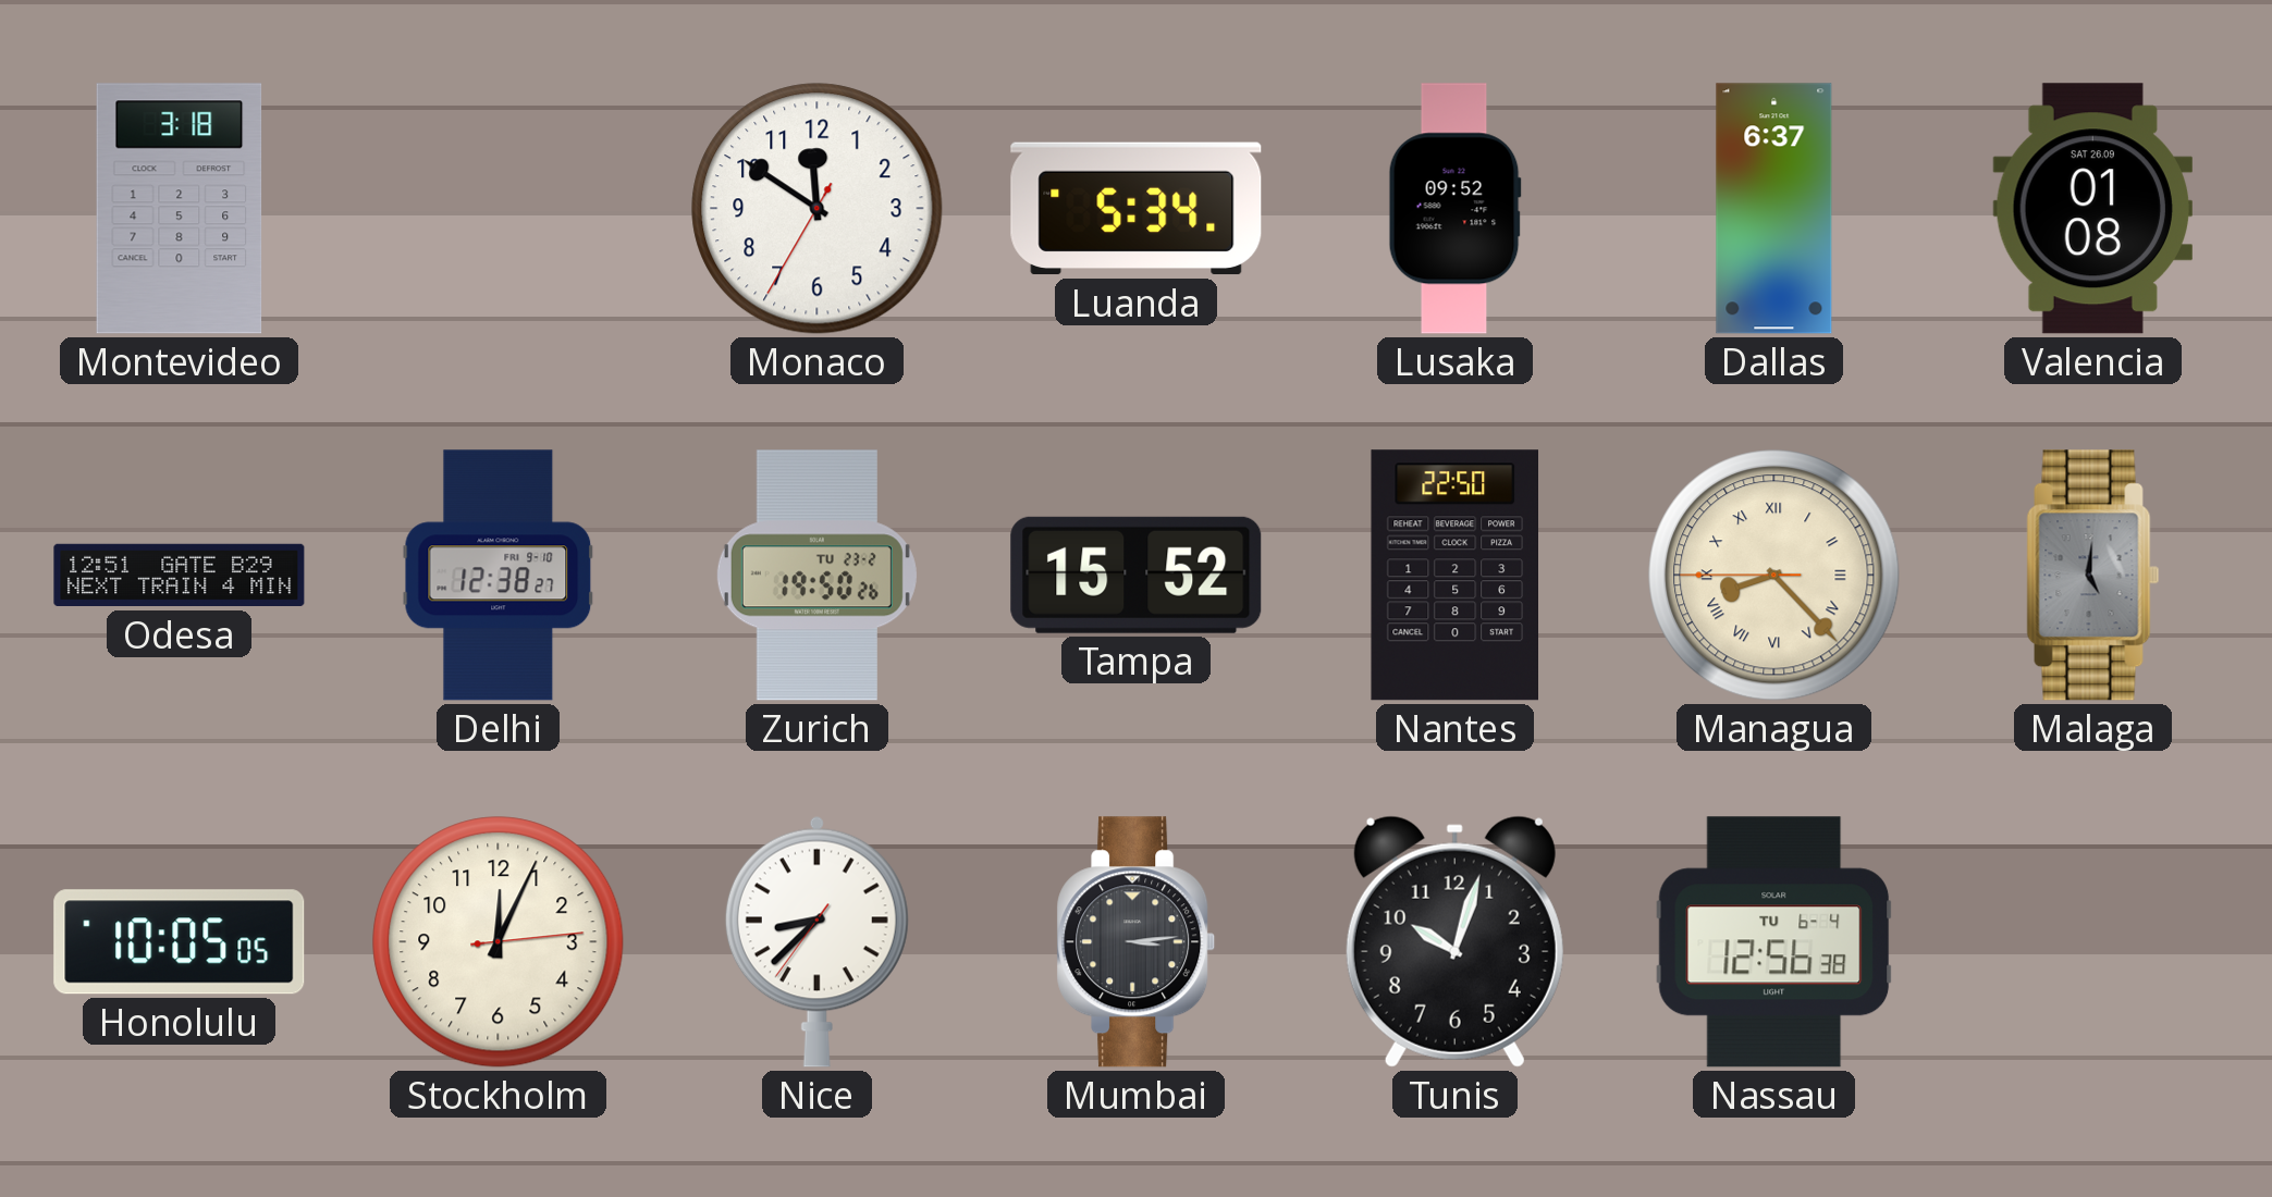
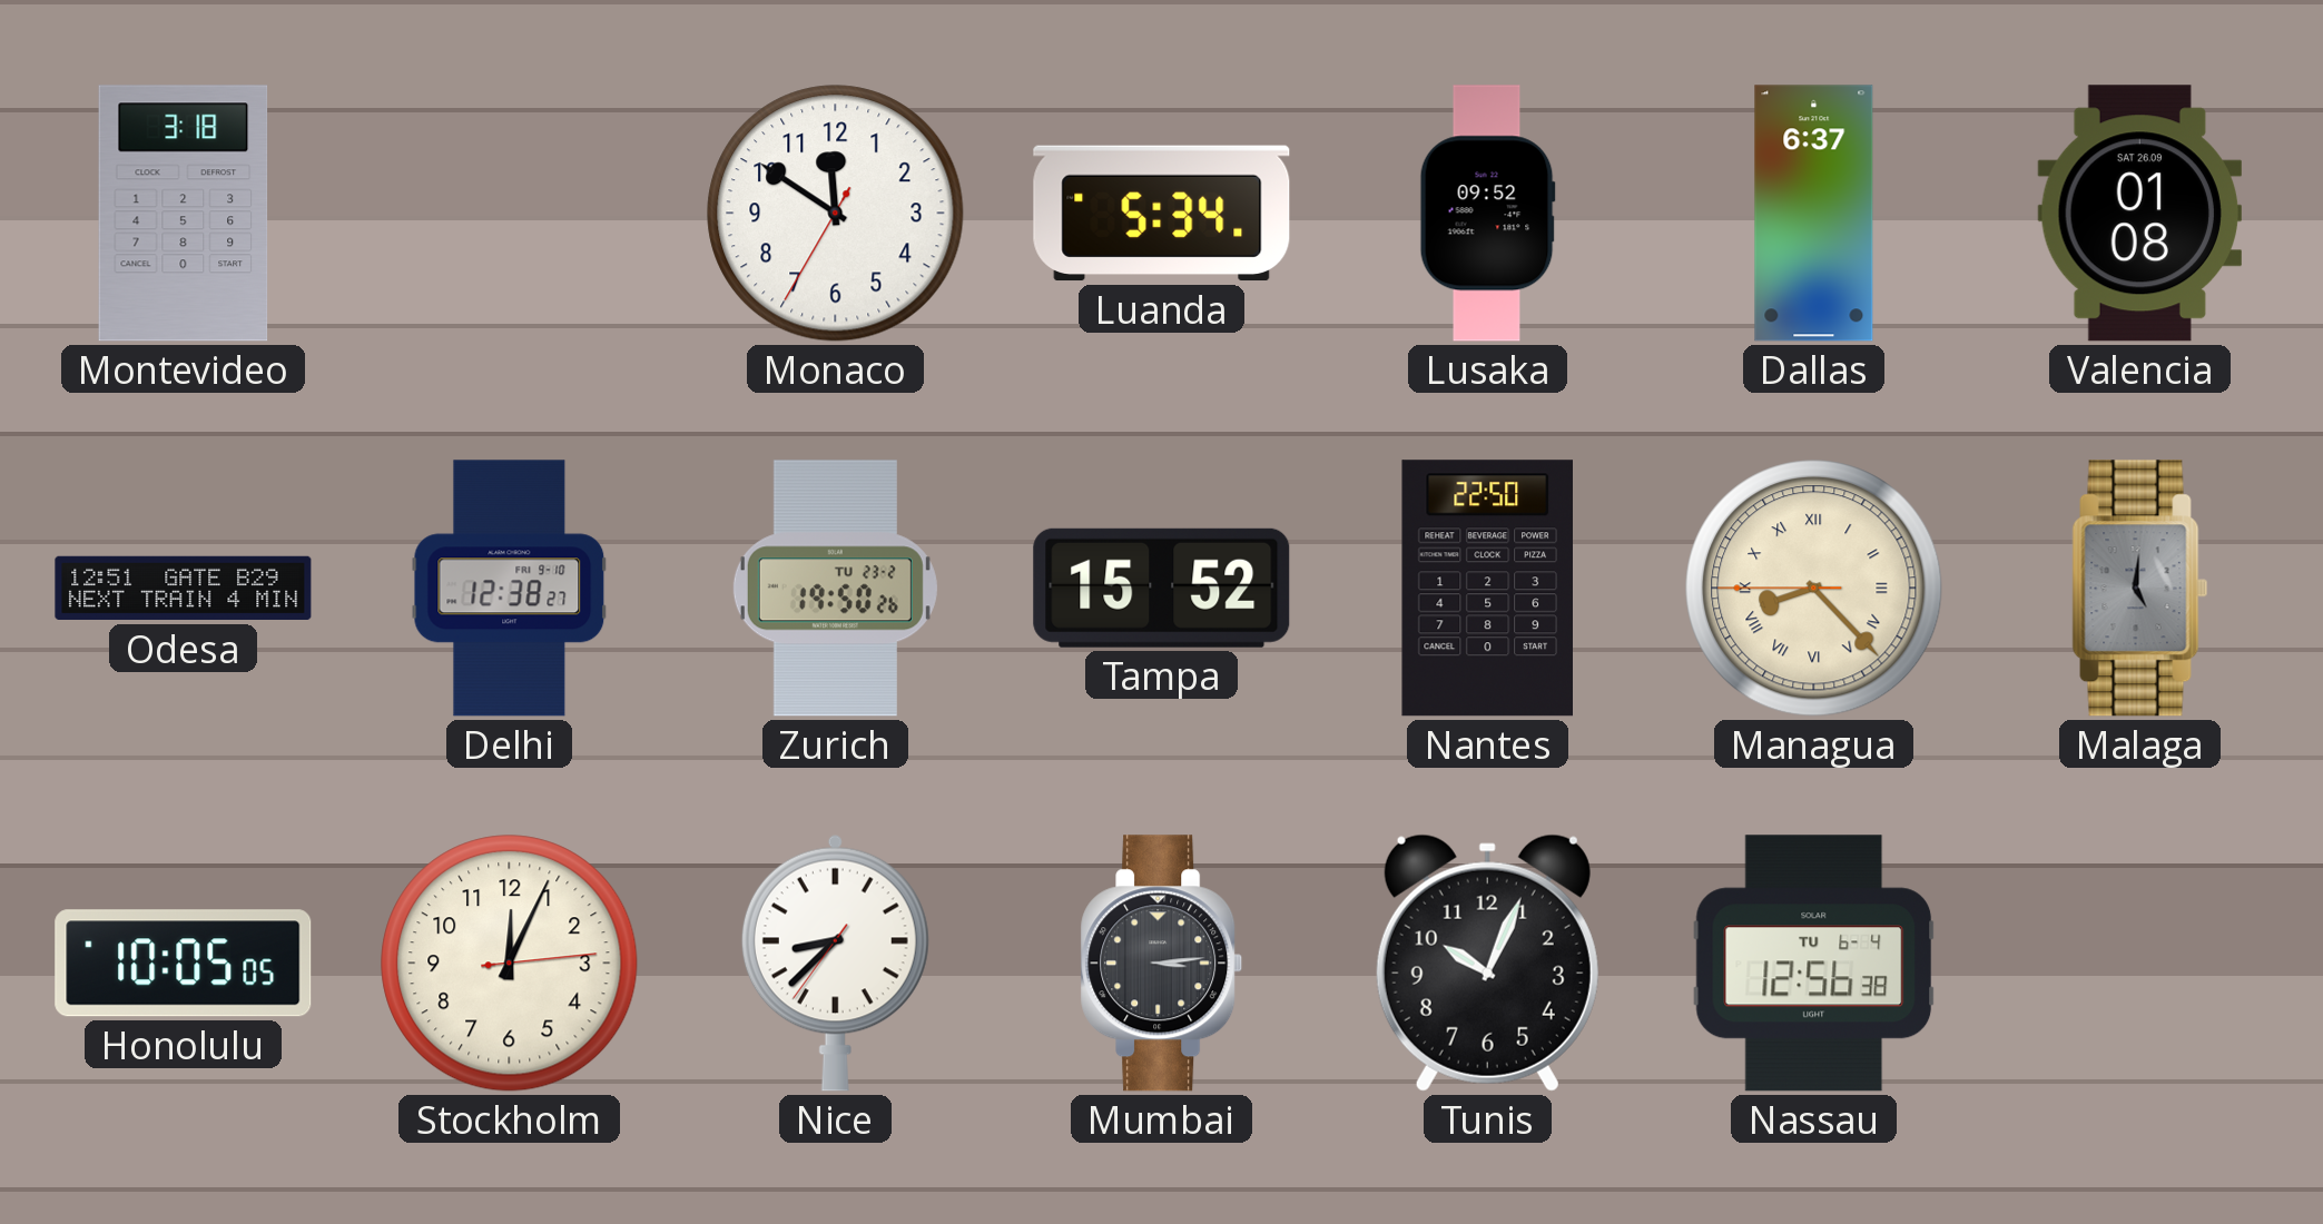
Tunis: 10:03 -> 10:04
